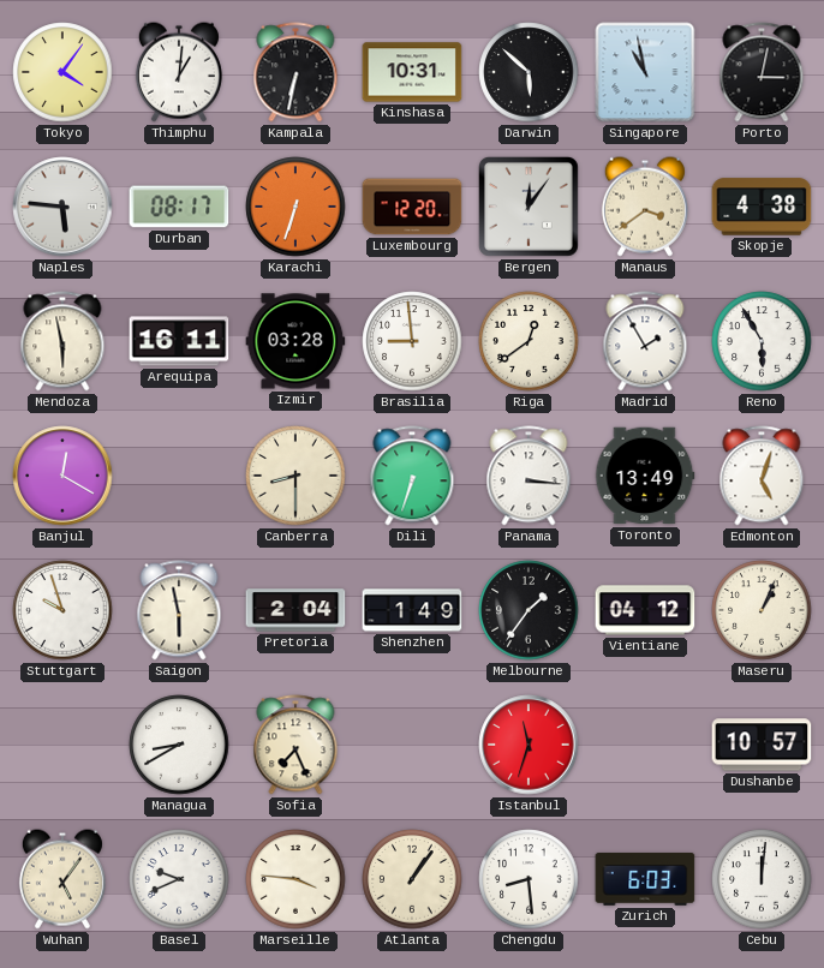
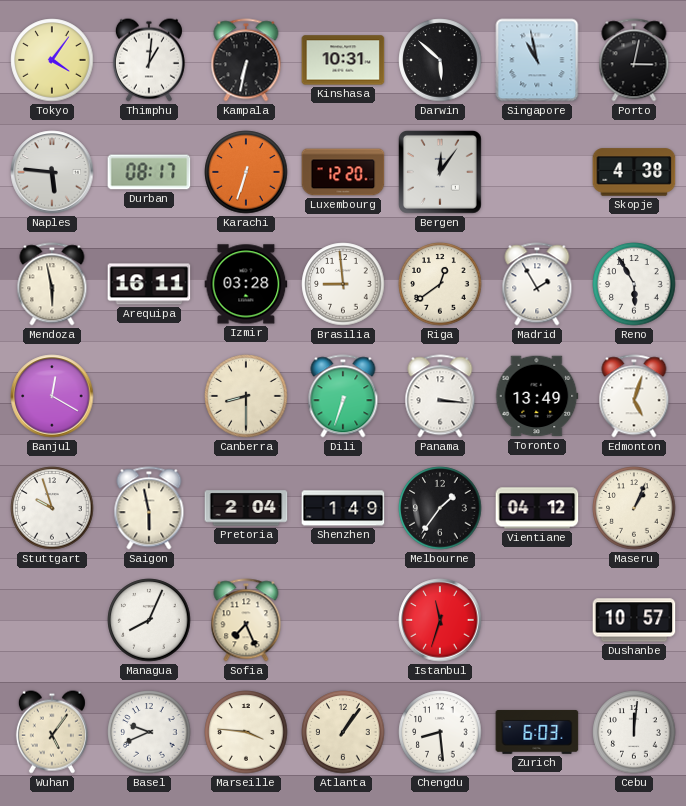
Manaus: 3:39 -> none
Managua: 8:40 -> 8:04
